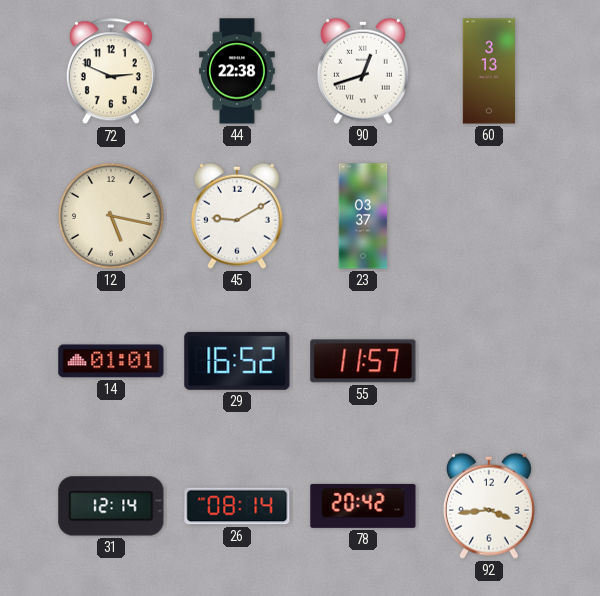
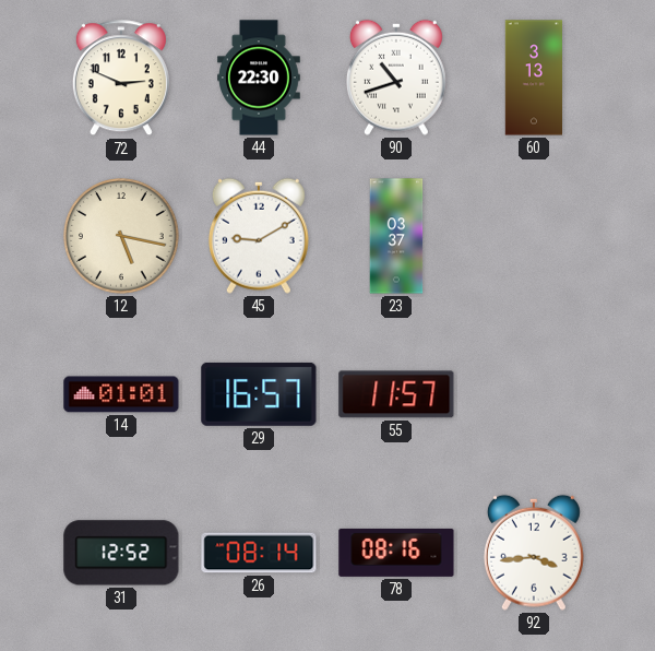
44: 22:38 -> 22:30
90: 12:42 -> 10:42
29: 16:52 -> 16:57
31: 12:14 -> 12:52
78: 20:42 -> 08:16
